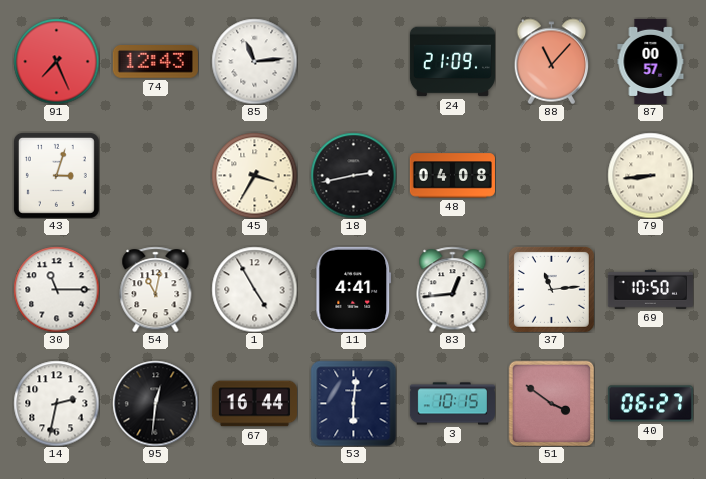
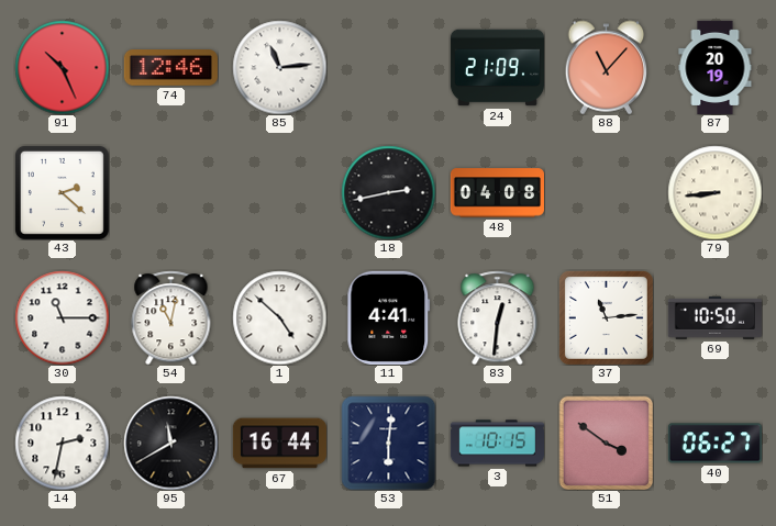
91: 7:26 -> 10:26
74: 12:43 -> 12:46
87: 00:57 -> 20:19
43: 3:03 -> 2:22
45: 3:35 -> none
1: 4:55 -> 4:52
83: 12:44 -> 12:31
95: 12:31 -> 11:40
